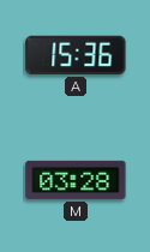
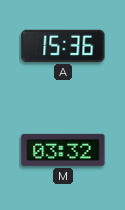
M: 03:28 -> 03:32
